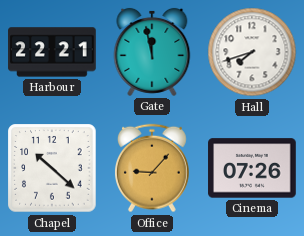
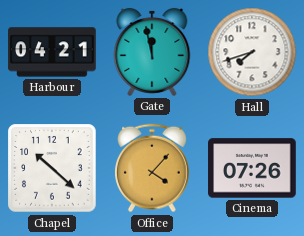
Harbour: 22:21 -> 04:21
Office: 9:07 -> 4:07
